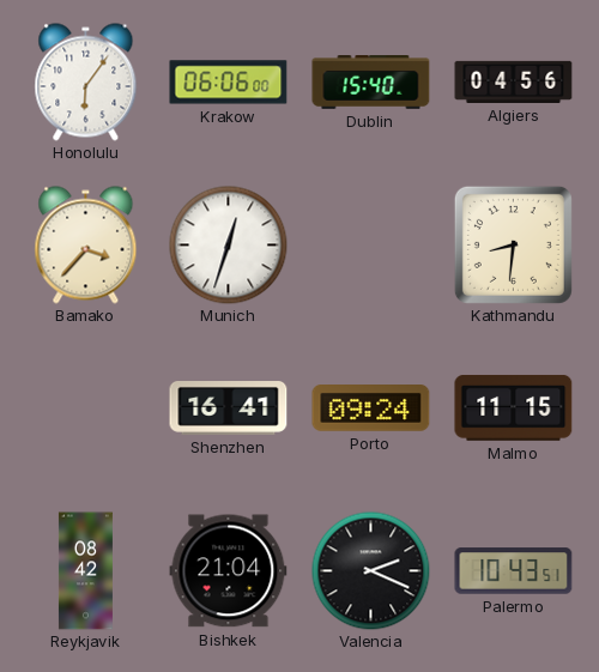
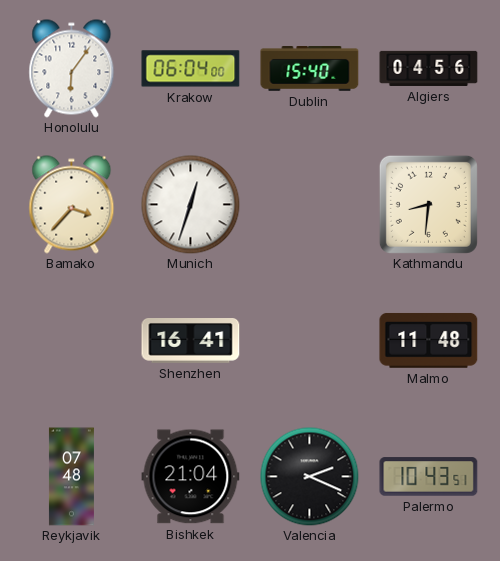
Krakow: 06:06 -> 06:04
Porto: 09:24 -> none
Malmo: 11:15 -> 11:48
Reykjavik: 08:42 -> 07:48
